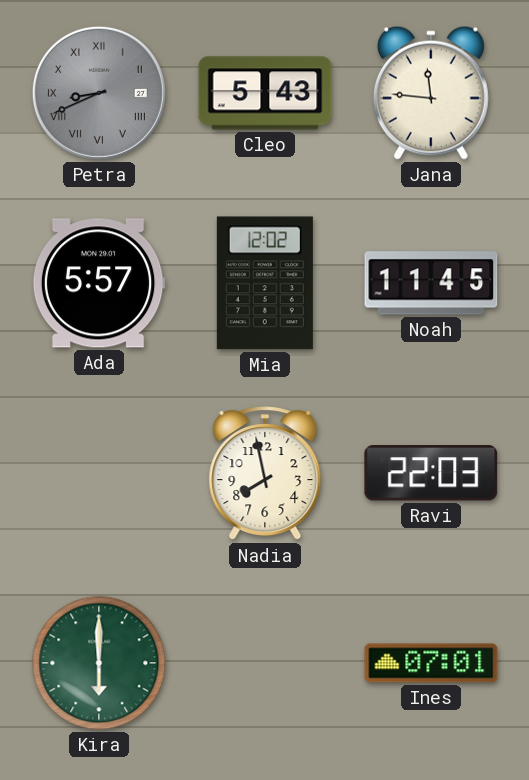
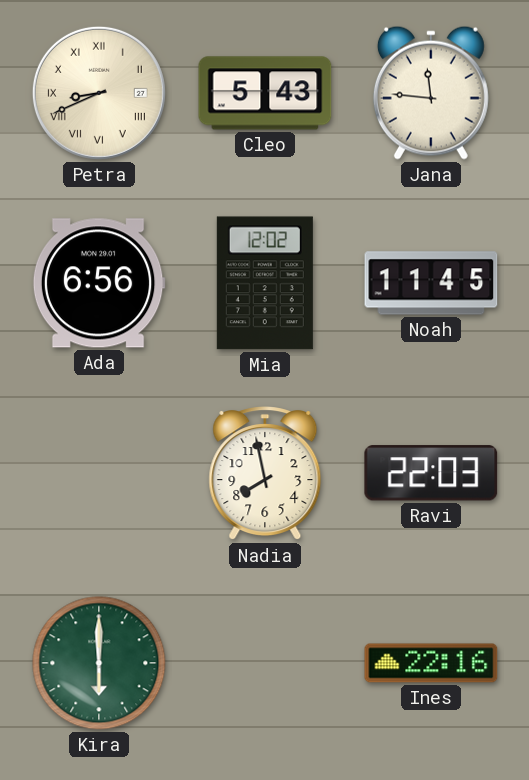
Petra dial: grey -> cream
Ada: 5:57 -> 6:56
Ines: 07:01 -> 22:16
